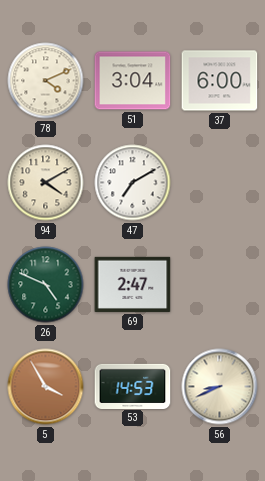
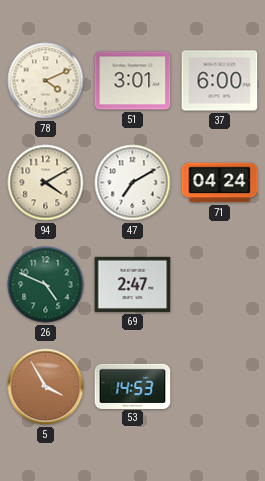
51: 3:04 -> 3:01
71: none -> 04:24
56: 8:41 -> none
